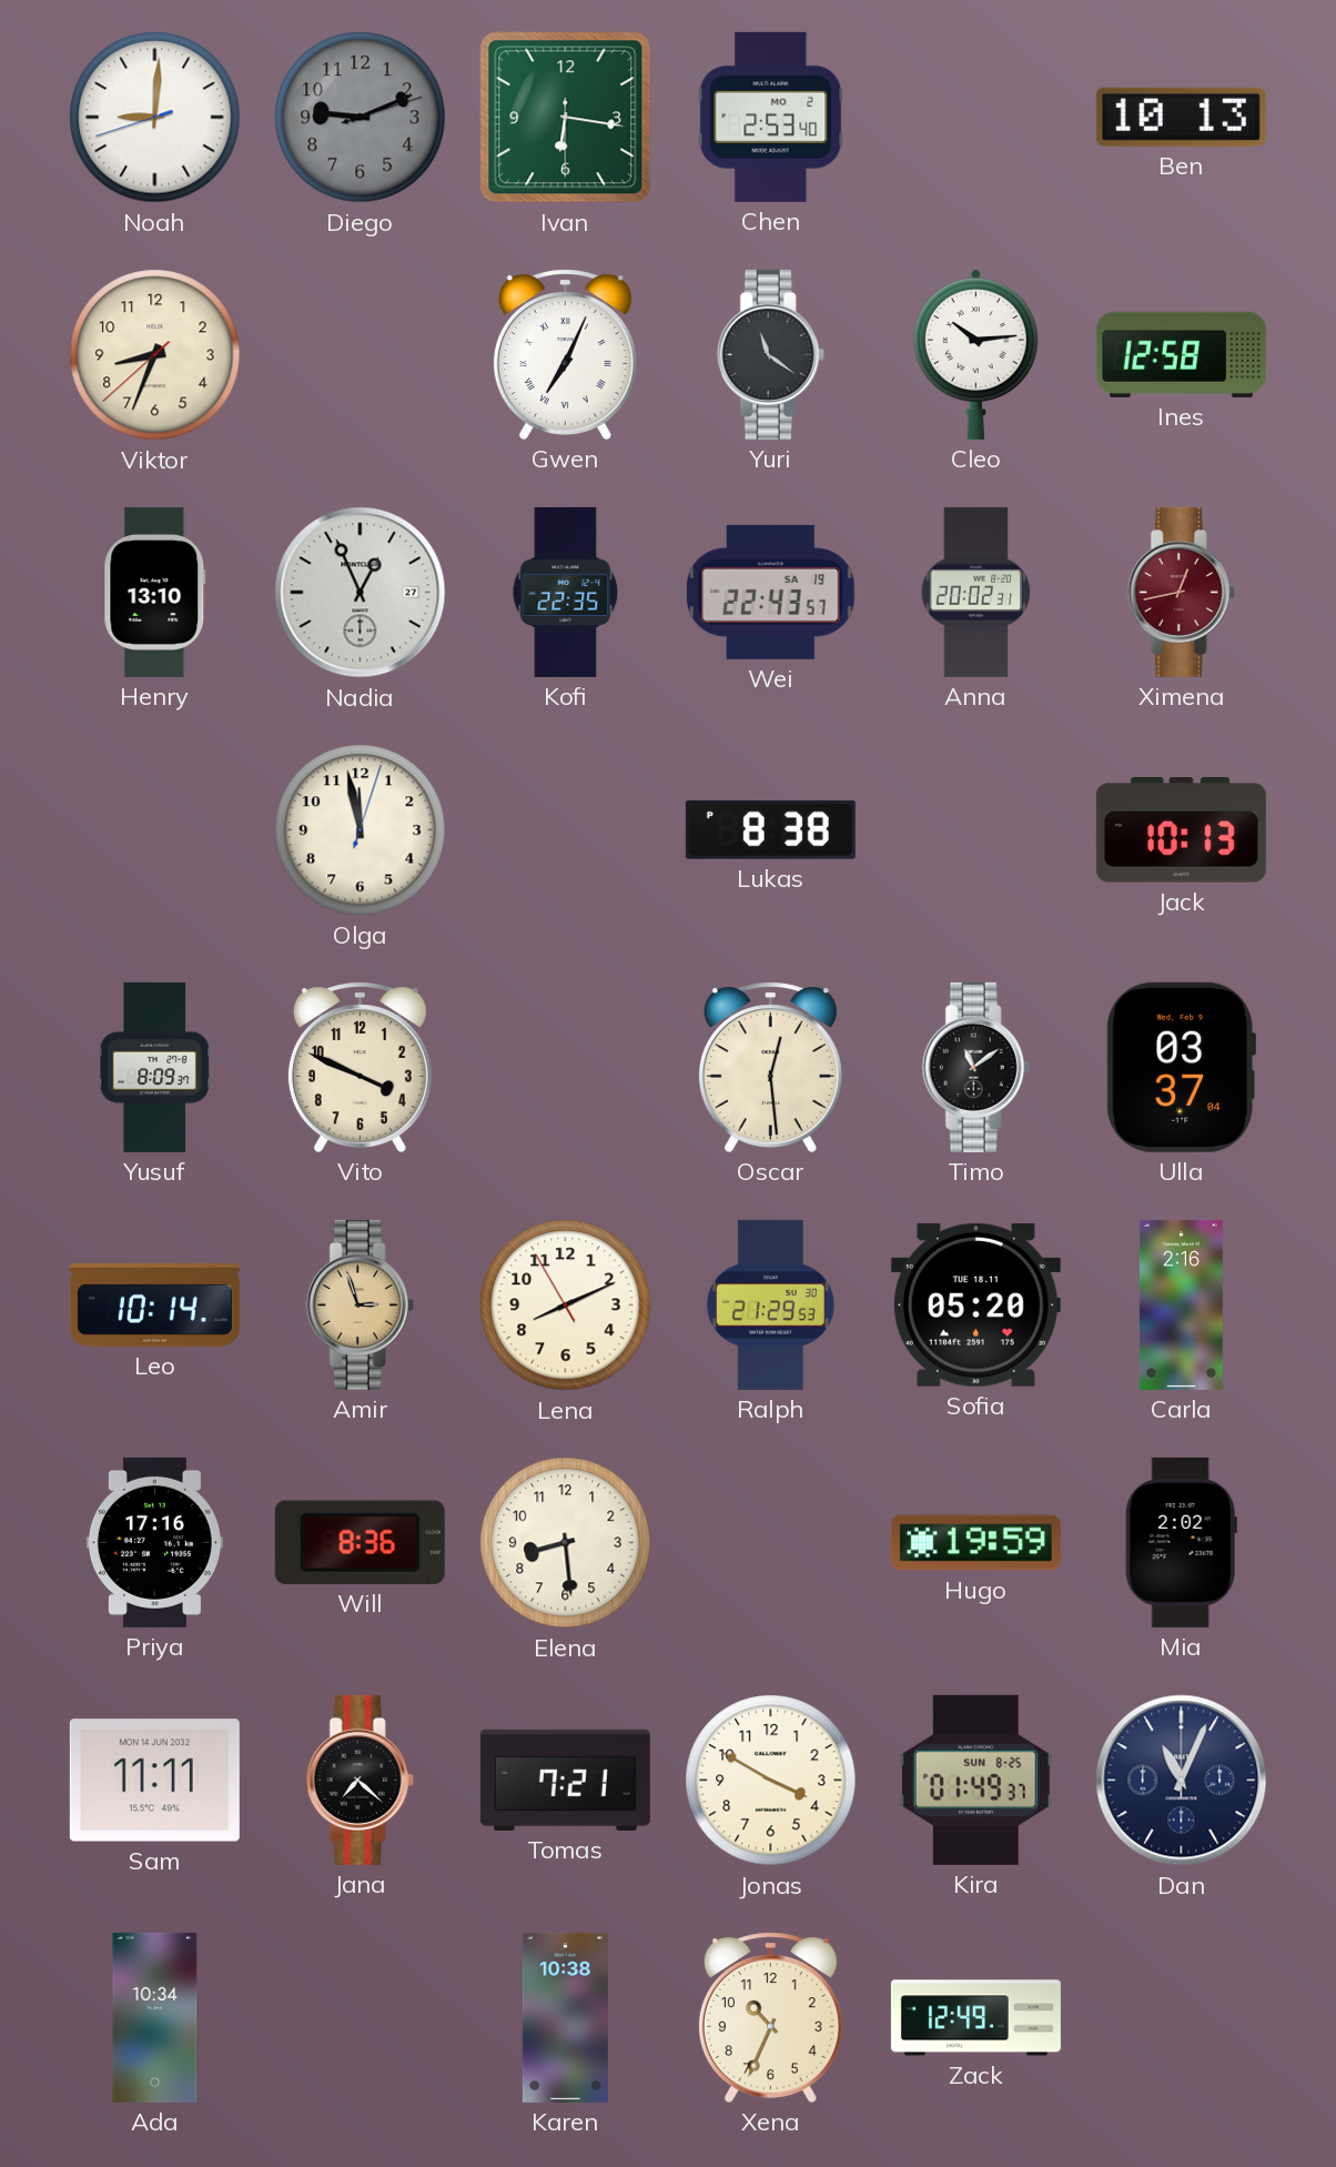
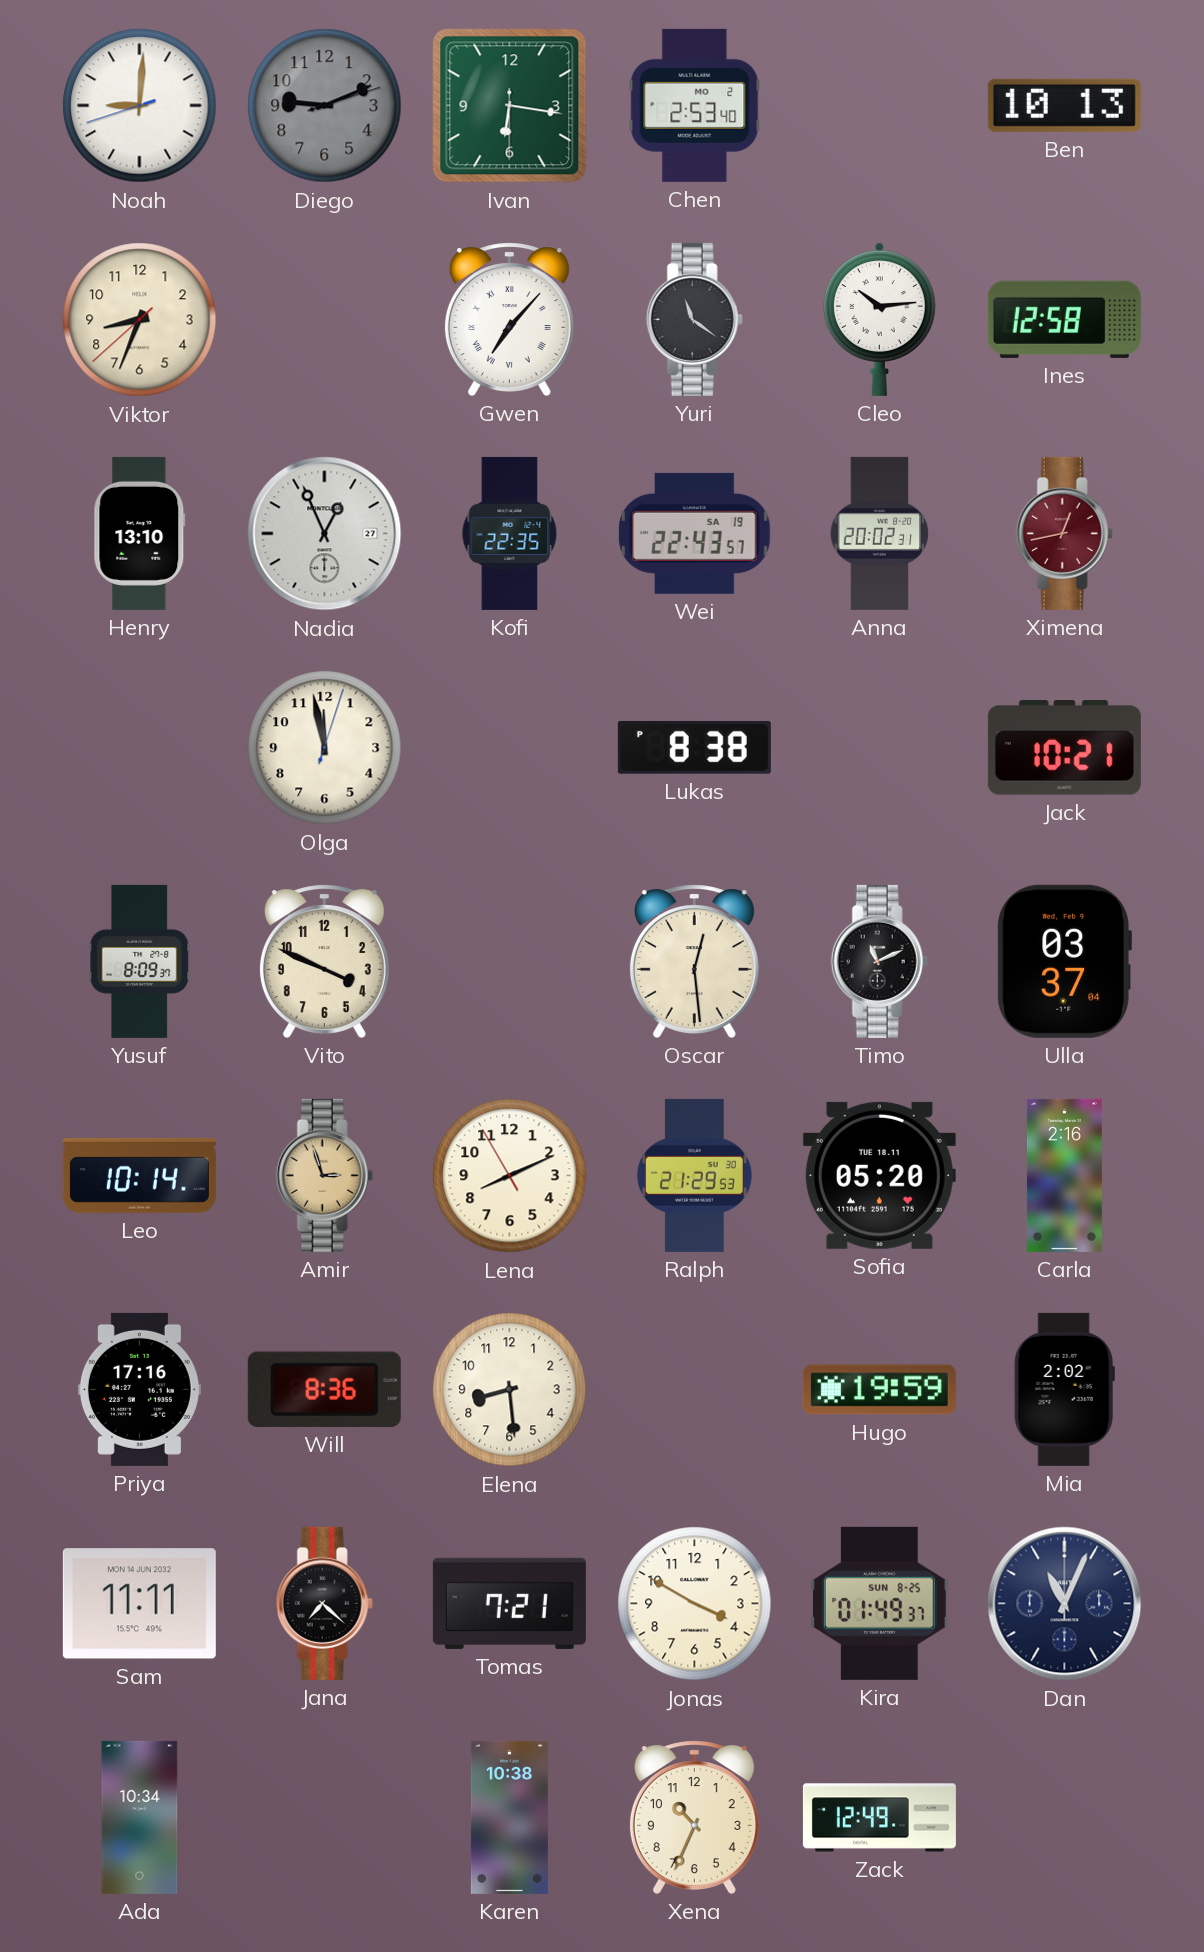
Gwen: 7:04 -> 7:07
Jack: 10:13 -> 10:21
Timo: 11:09 -> 11:11
